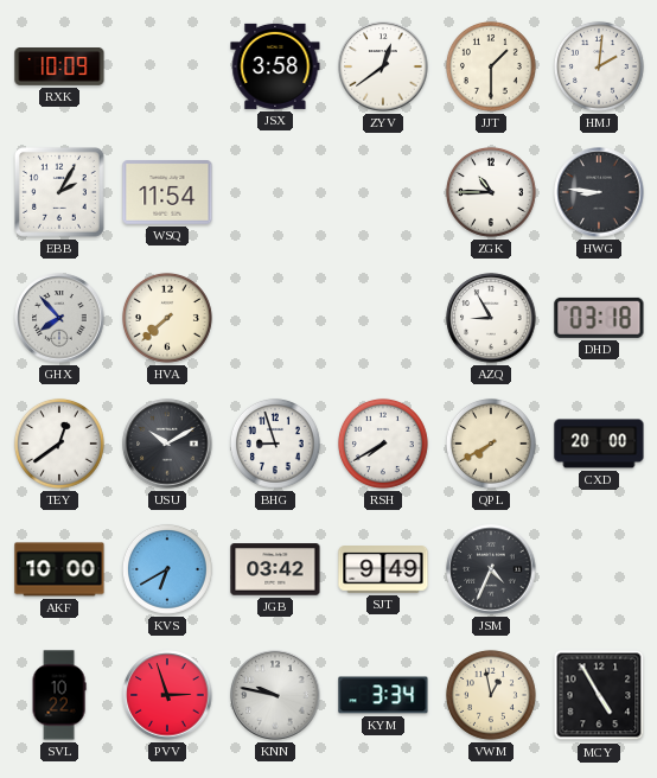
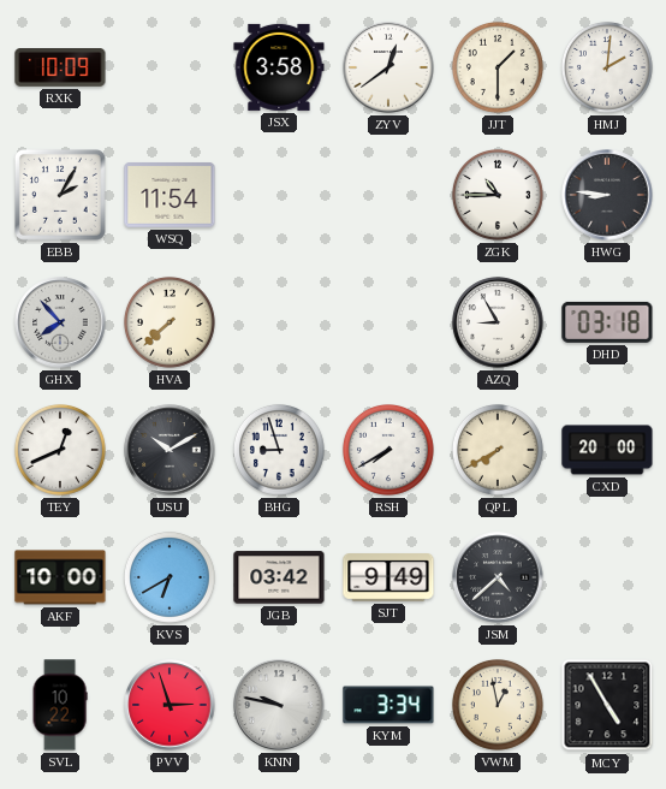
TEY: 12:39 -> 12:41
JSM: 4:34 -> 4:38
